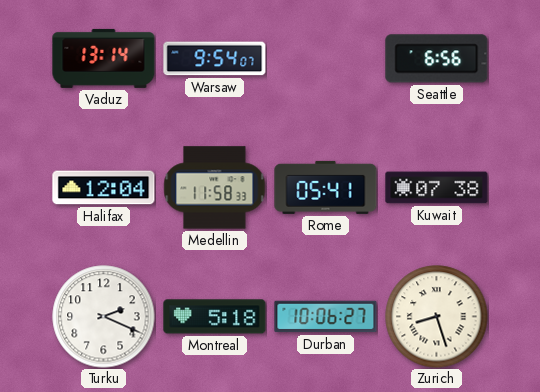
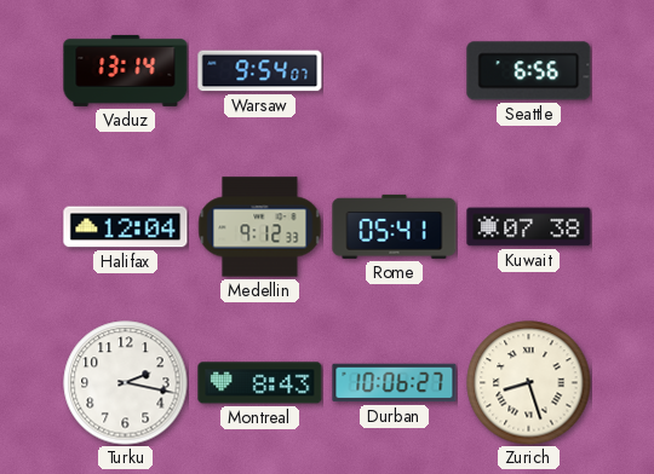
Medellin: 11:58 -> 9:12
Turku: 2:19 -> 2:17
Montreal: 5:18 -> 8:43
